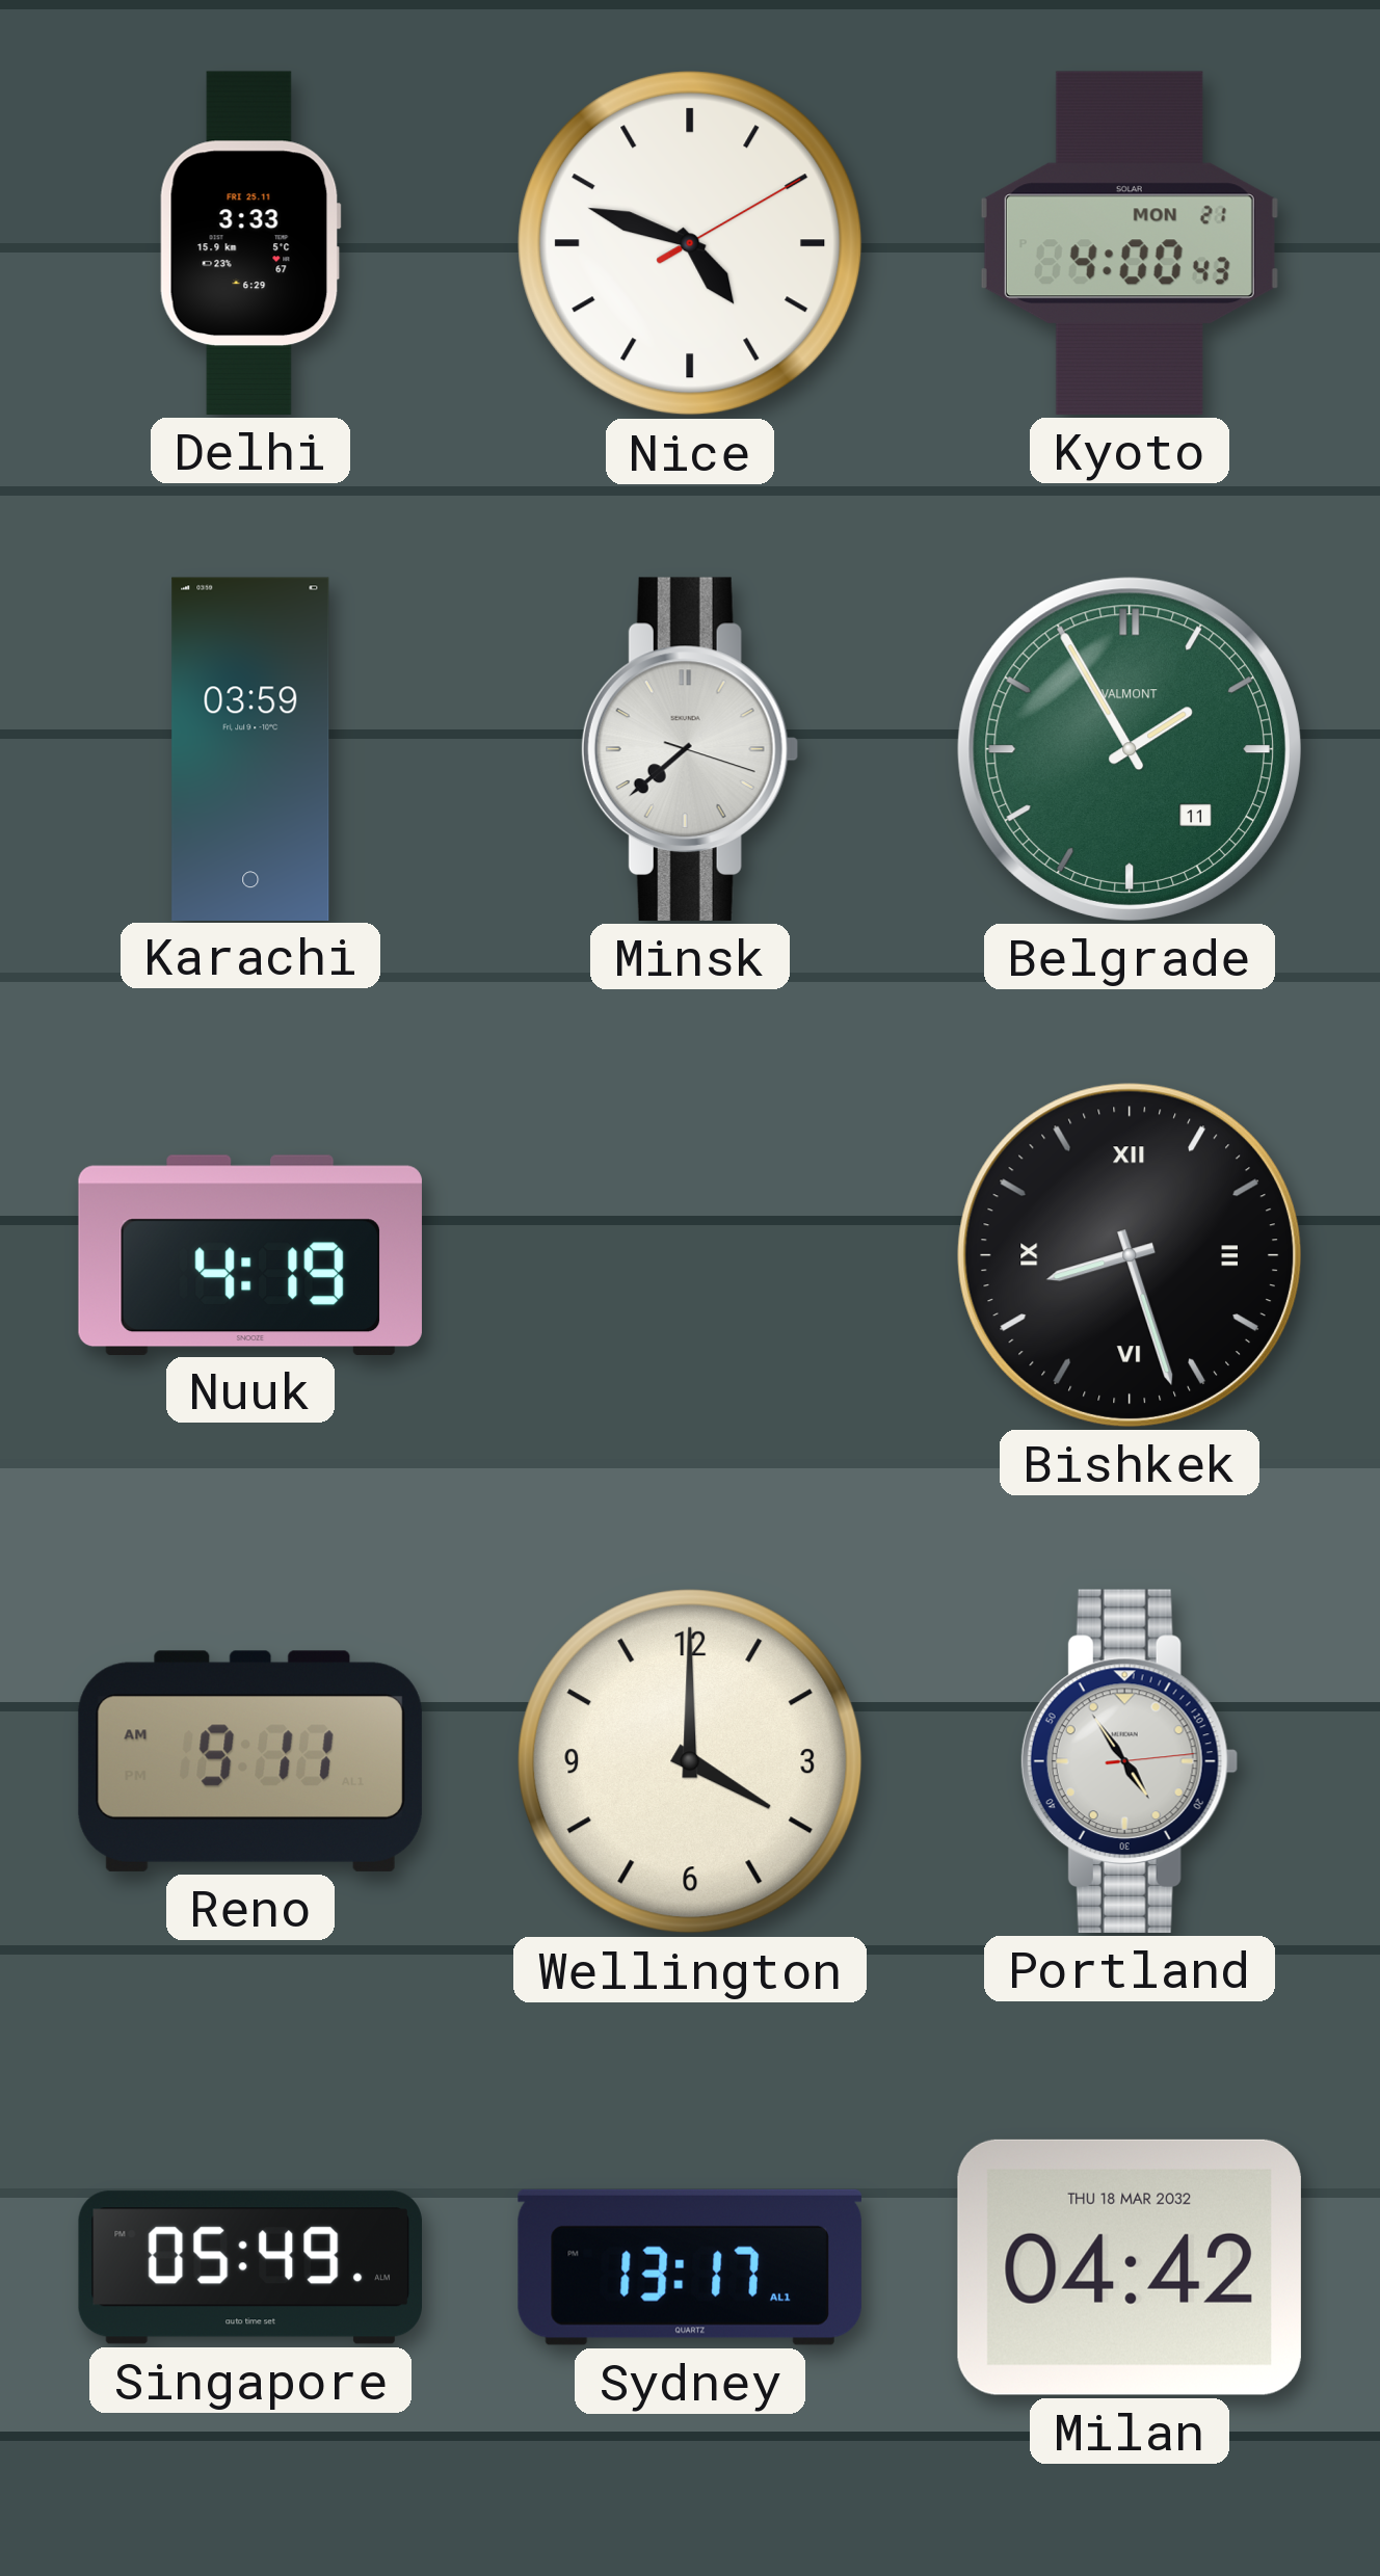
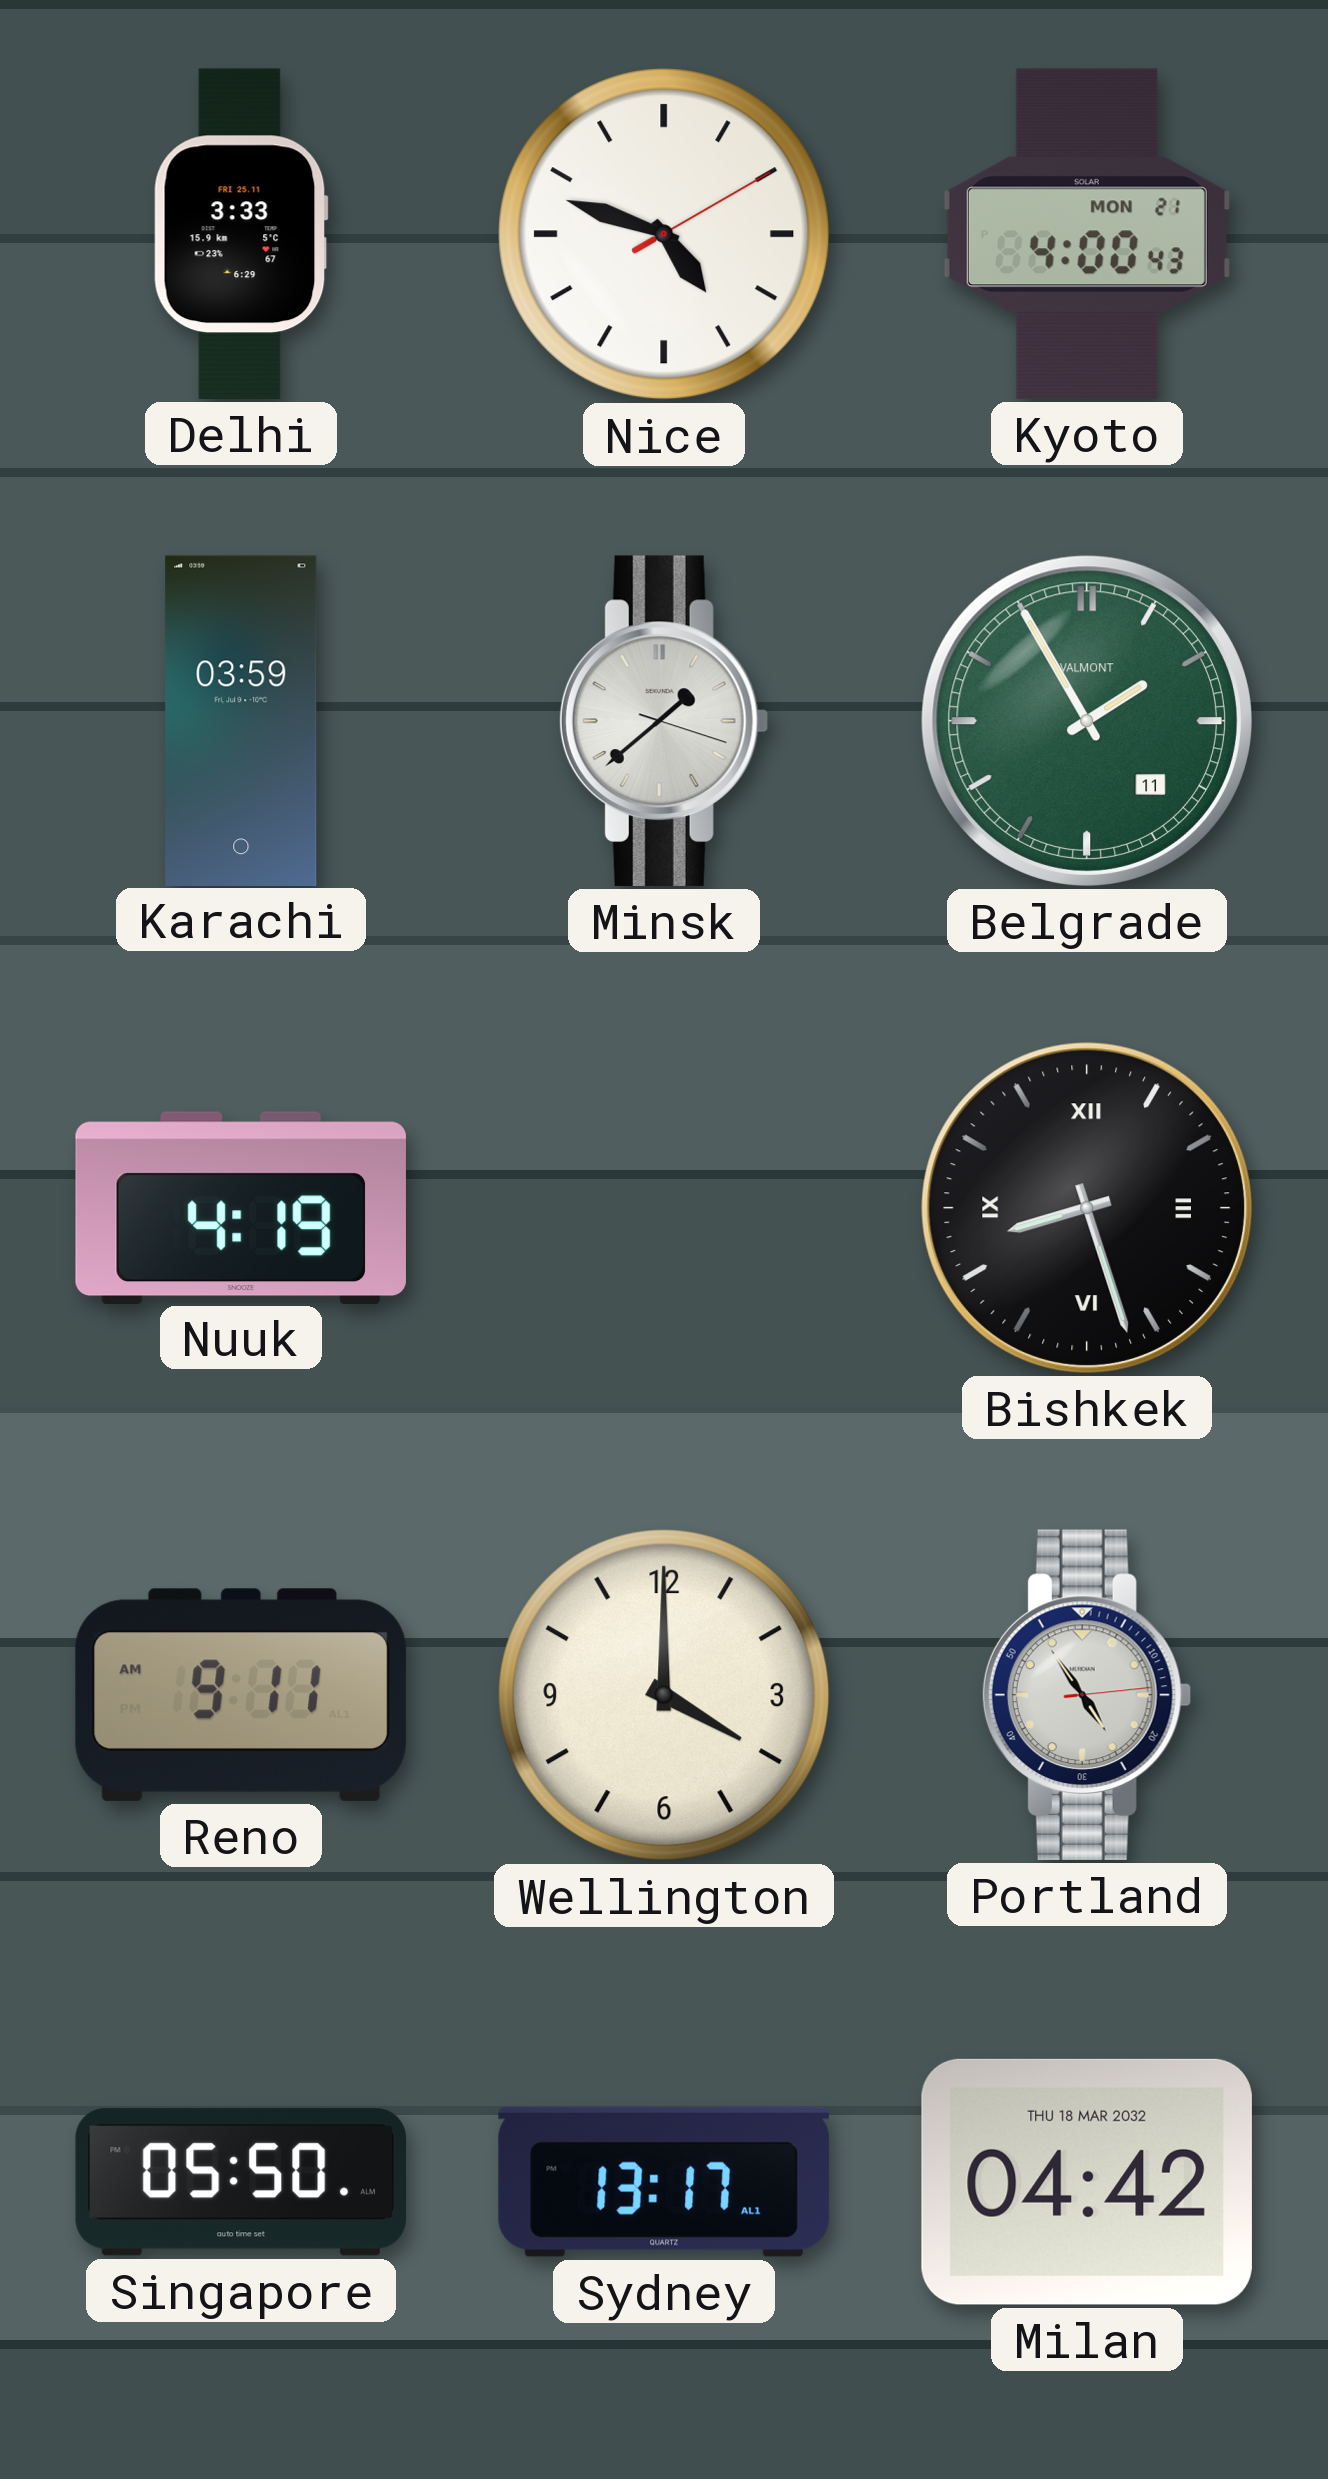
Minsk: 7:38 -> 1:38
Singapore: 05:49 -> 05:50
